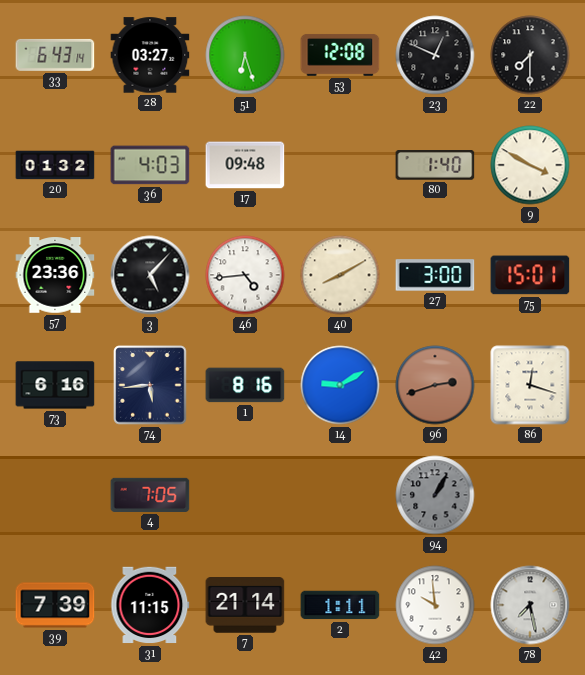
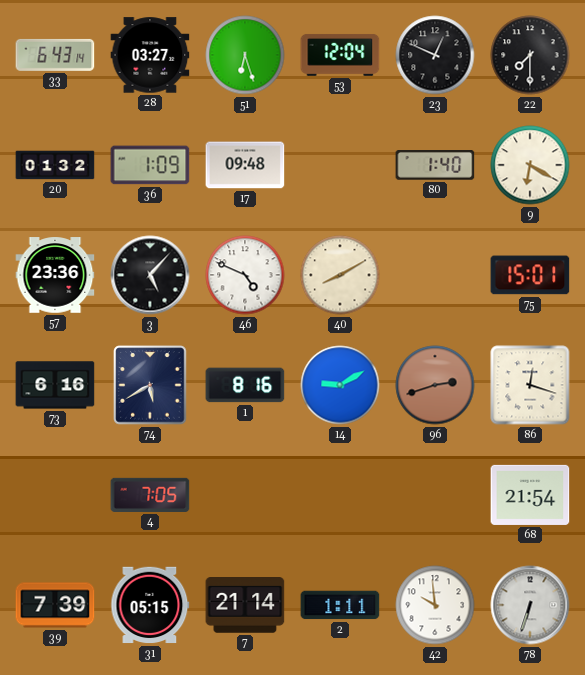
53: 12:08 -> 12:04
36: 4:03 -> 1:09
9: 3:50 -> 6:20
46: 4:44 -> 4:49
27: 3:00 -> none
74: 5:44 -> 5:40
94: 1:05 -> none
68: none -> 21:54
31: 11:15 -> 05:15
78: 7:28 -> 6:33
